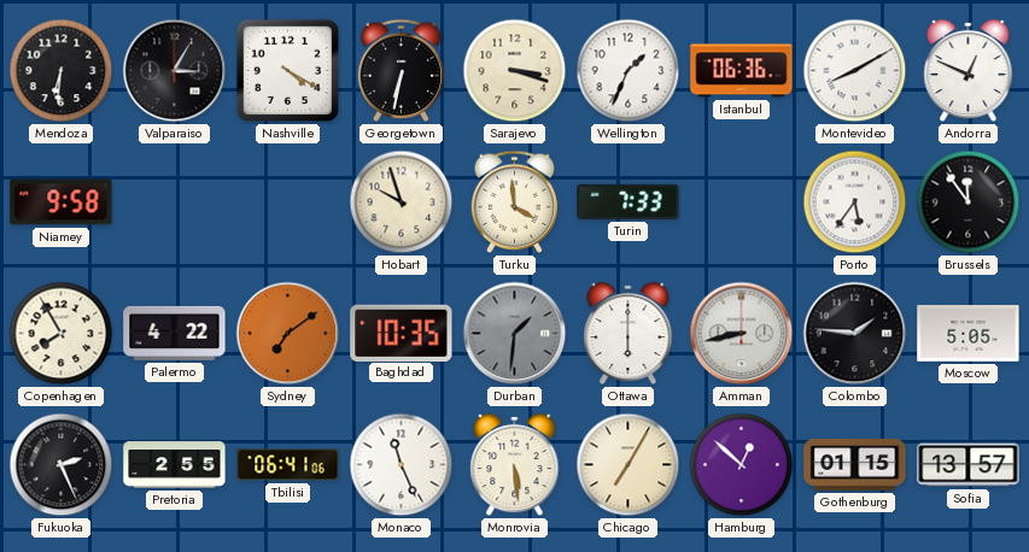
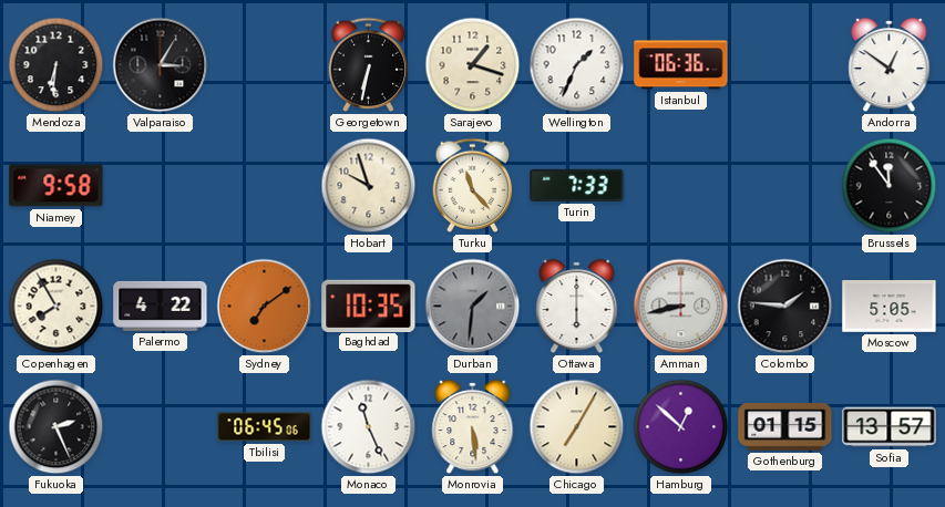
Nashville: 4:20 -> none
Sarajevo: 3:18 -> 1:18
Montevideo: 8:10 -> none
Andorra: 12:49 -> 12:51
Turku: 3:59 -> 11:23
Porto: 5:36 -> none
Pretoria: 2:55 -> none
Tbilisi: 06:41 -> 06:45
